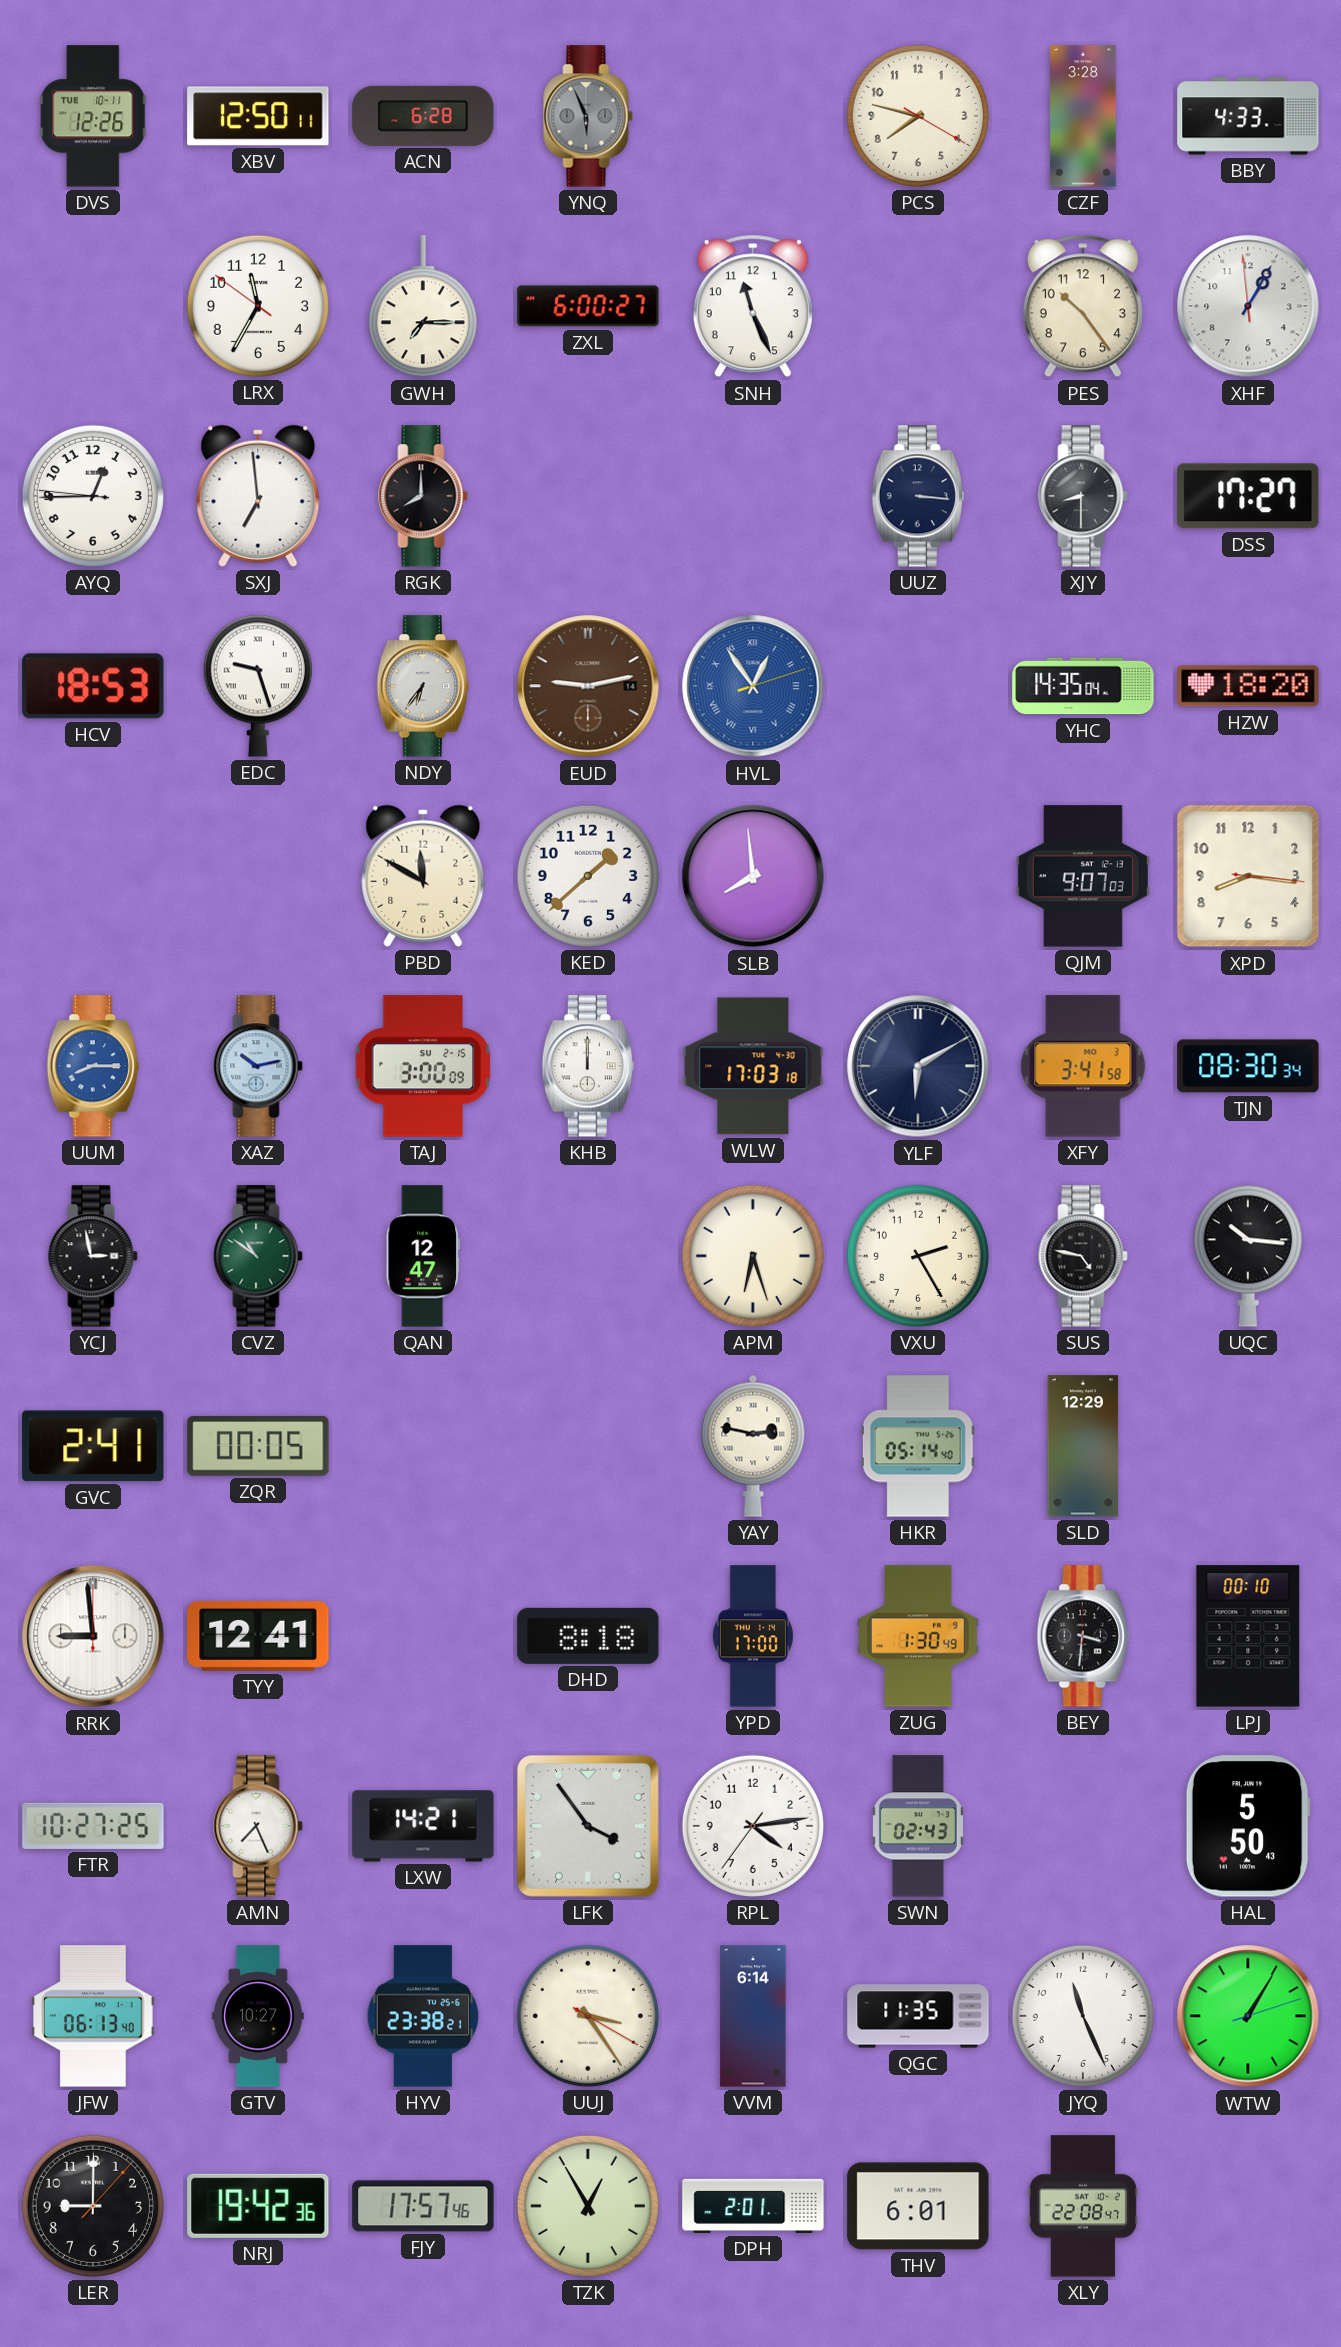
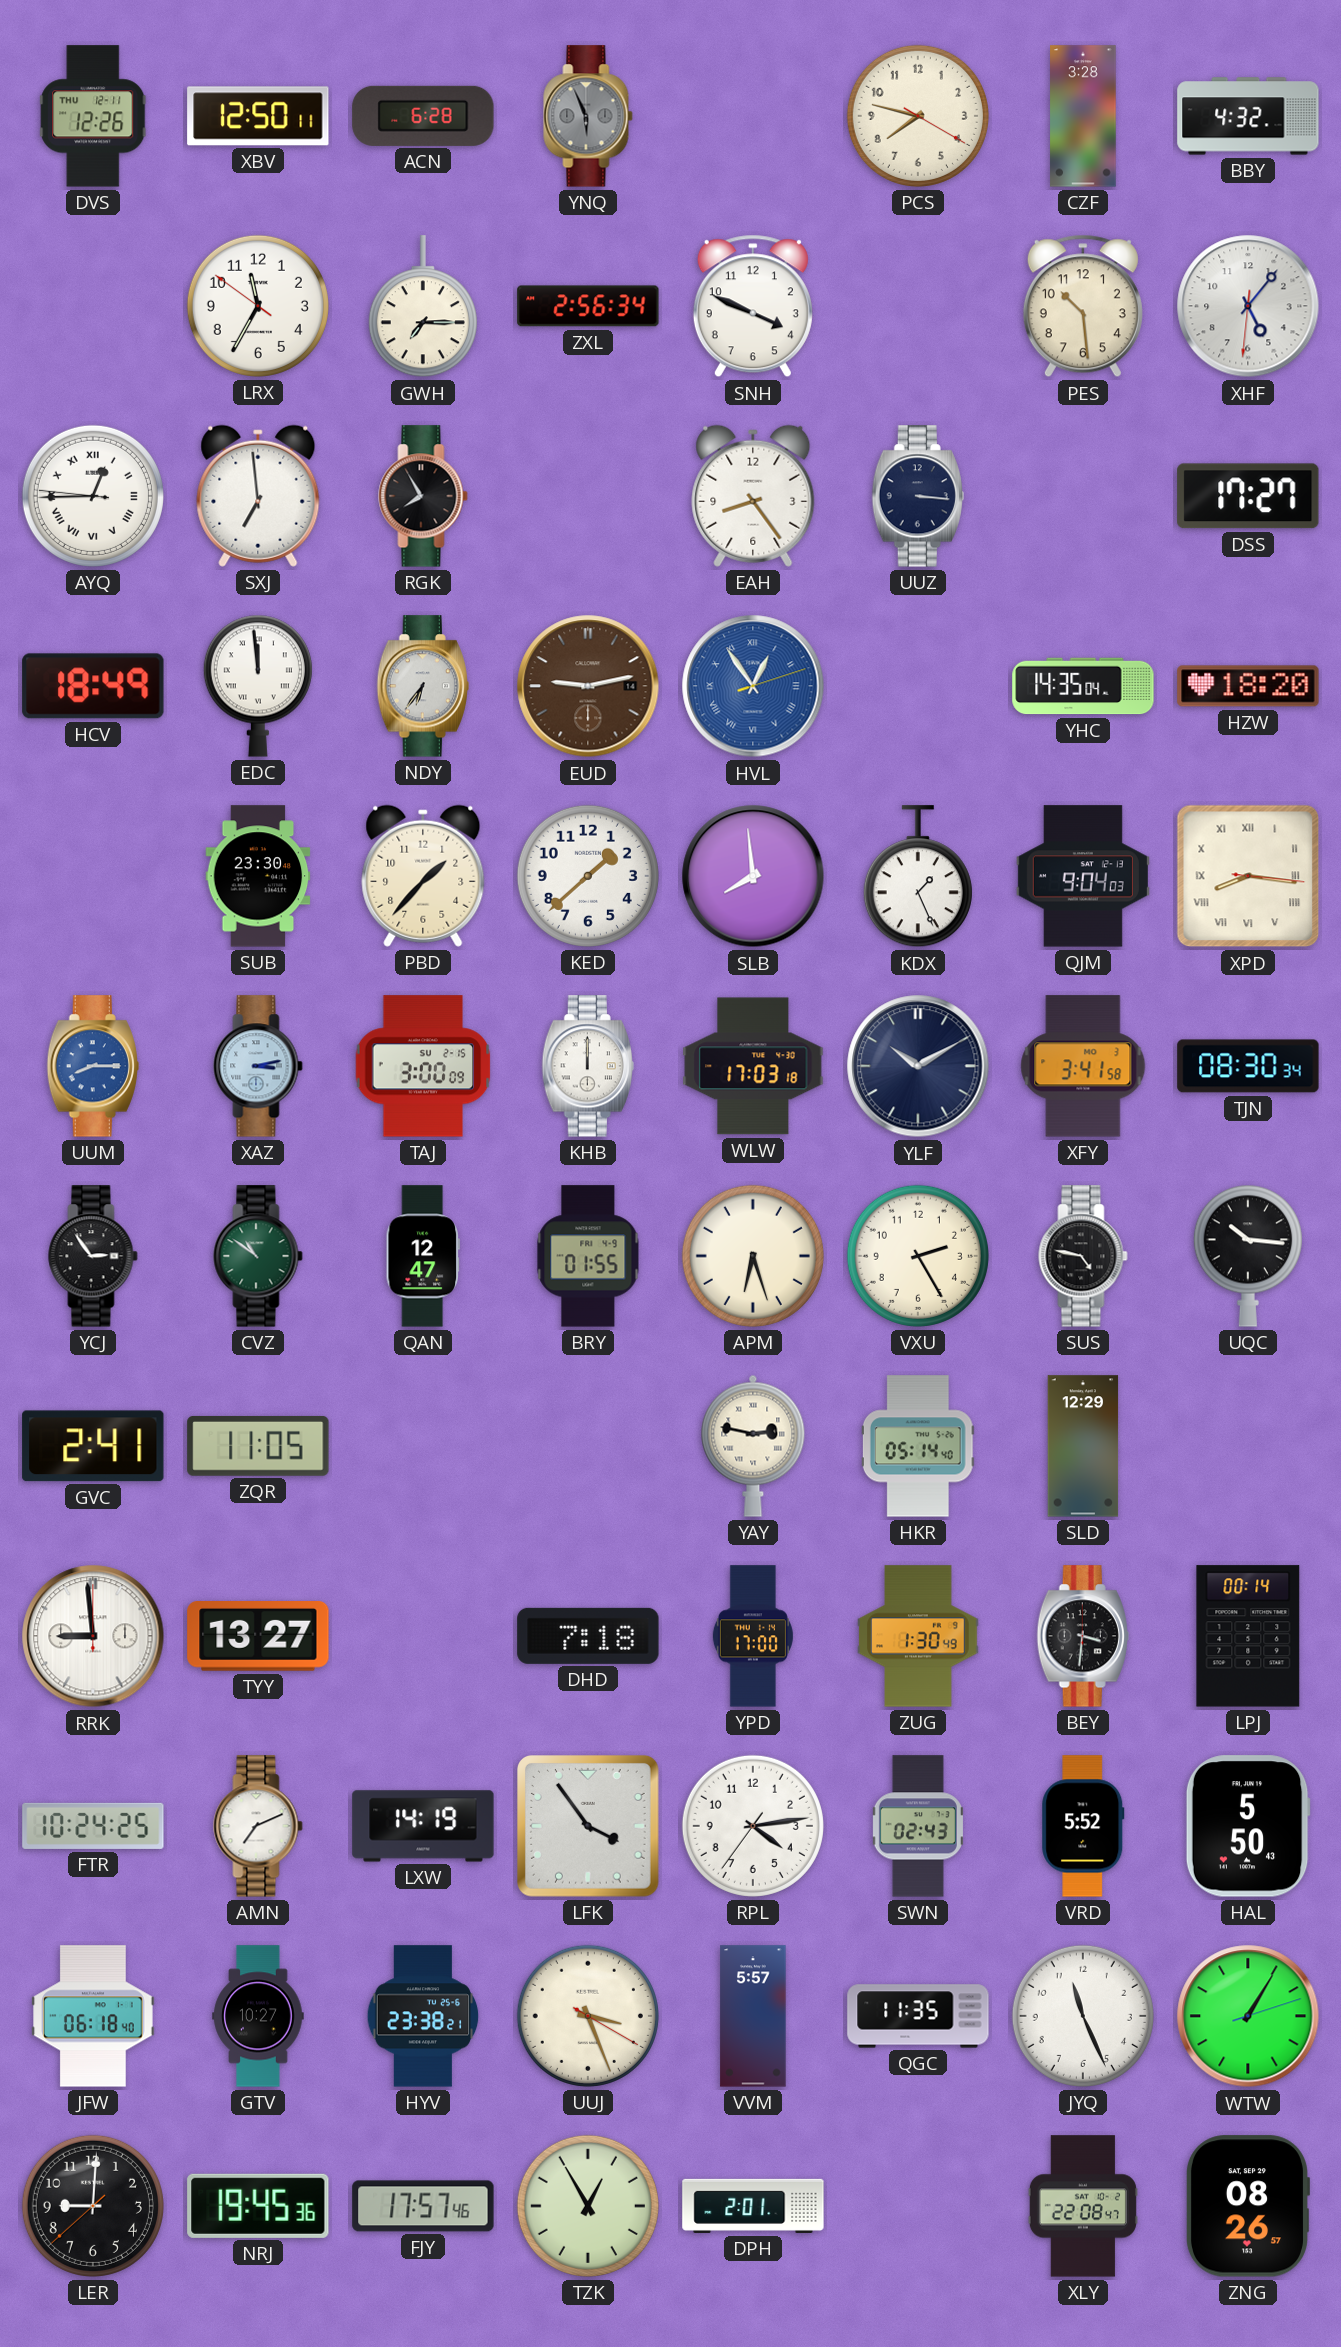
DVS date: TUE 10-11 -> THU 12-11
BBY: 4:33 -> 4:32
ZXL: 6:00 -> 2:56
SNH: 11:26 -> 3:49
PES: 10:24 -> 10:29
XHF: 1:04 -> 5:06
AYQ numerals: Arabic -> Roman
RGK: 8:00 -> 7:55
EAH: none -> 8:24
XJY: 8:30 -> none
HCV: 18:53 -> 18:49
EDC: 9:27 -> 11:59
SUB: none -> 23:30
PBD: 11:50 -> 1:37
KDX: none -> 1:26
QJM: 9:07 -> 9:04
XPD numerals: Arabic -> Roman
XAZ: 10:13 -> 3:13
YLF: 6:10 -> 10:10
YCJ: 2:58 -> 2:54
BRY: none -> 01:55
ZQR: 00:05 -> 11:05
TYY: 12:41 -> 13:27
DHD: 8:18 -> 7:18
LPJ: 00:10 -> 00:14
FTR: 10:27 -> 10:24
AMN: 7:26 -> 7:11
LXW: 14:21 -> 14:19
VRD: none -> 5:52
JFW: 06:13 -> 06:18
UUJ: 3:24 -> 3:26
VVM: 6:14 -> 5:57
LER: 9:00:07 -> 9:00:38
NRJ: 19:42 -> 19:45
THV: 6:01 -> none
ZNG: none -> 08:26
